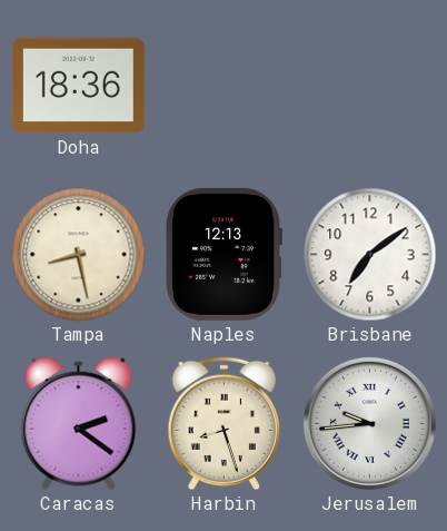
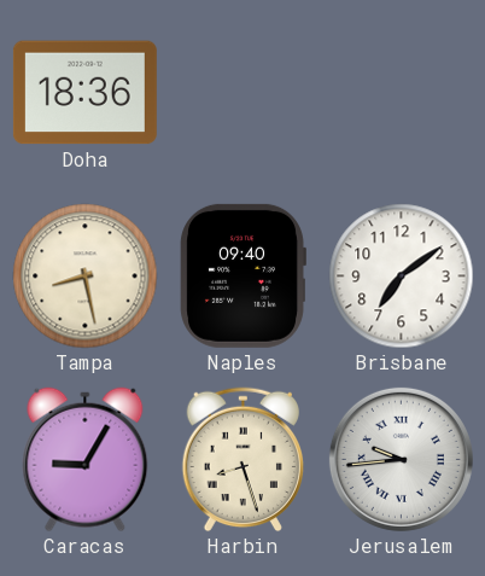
Naples: 12:13 -> 09:40
Caracas: 2:21 -> 9:05
